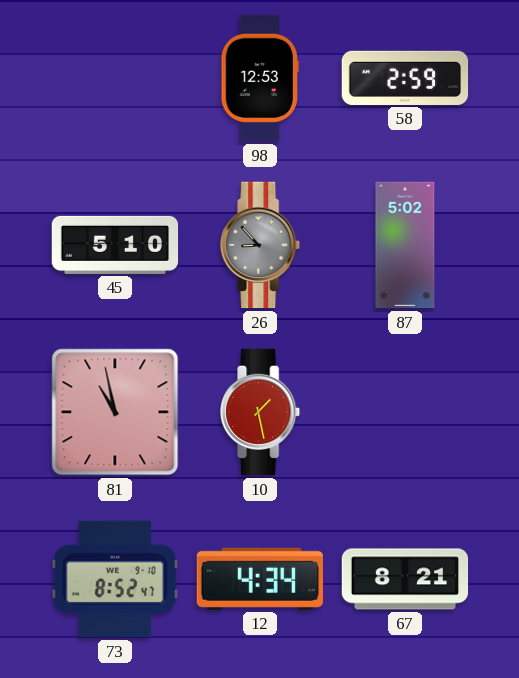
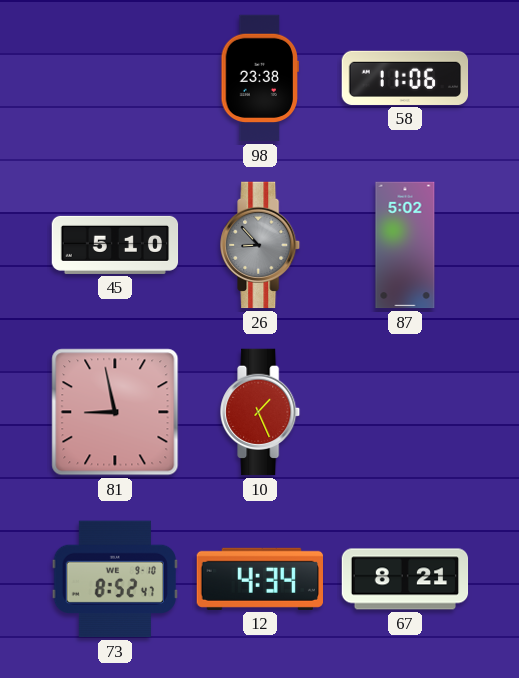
98: 12:53 -> 23:38
58: 2:59 -> 11:06
81: 10:58 -> 8:58
10: 1:28 -> 1:26
